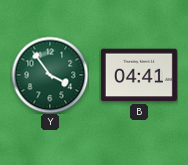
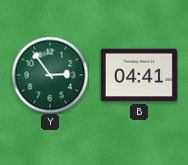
Y: 3:54 -> 2:54
